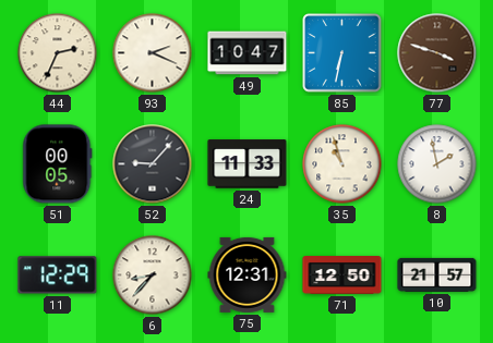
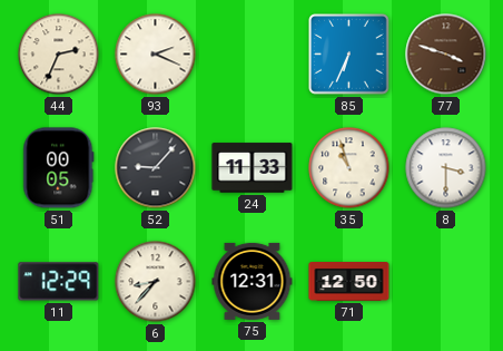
49: 10:47 -> none
85: 6:32 -> 6:34
8: 1:58 -> 3:30
10: 21:57 -> none
